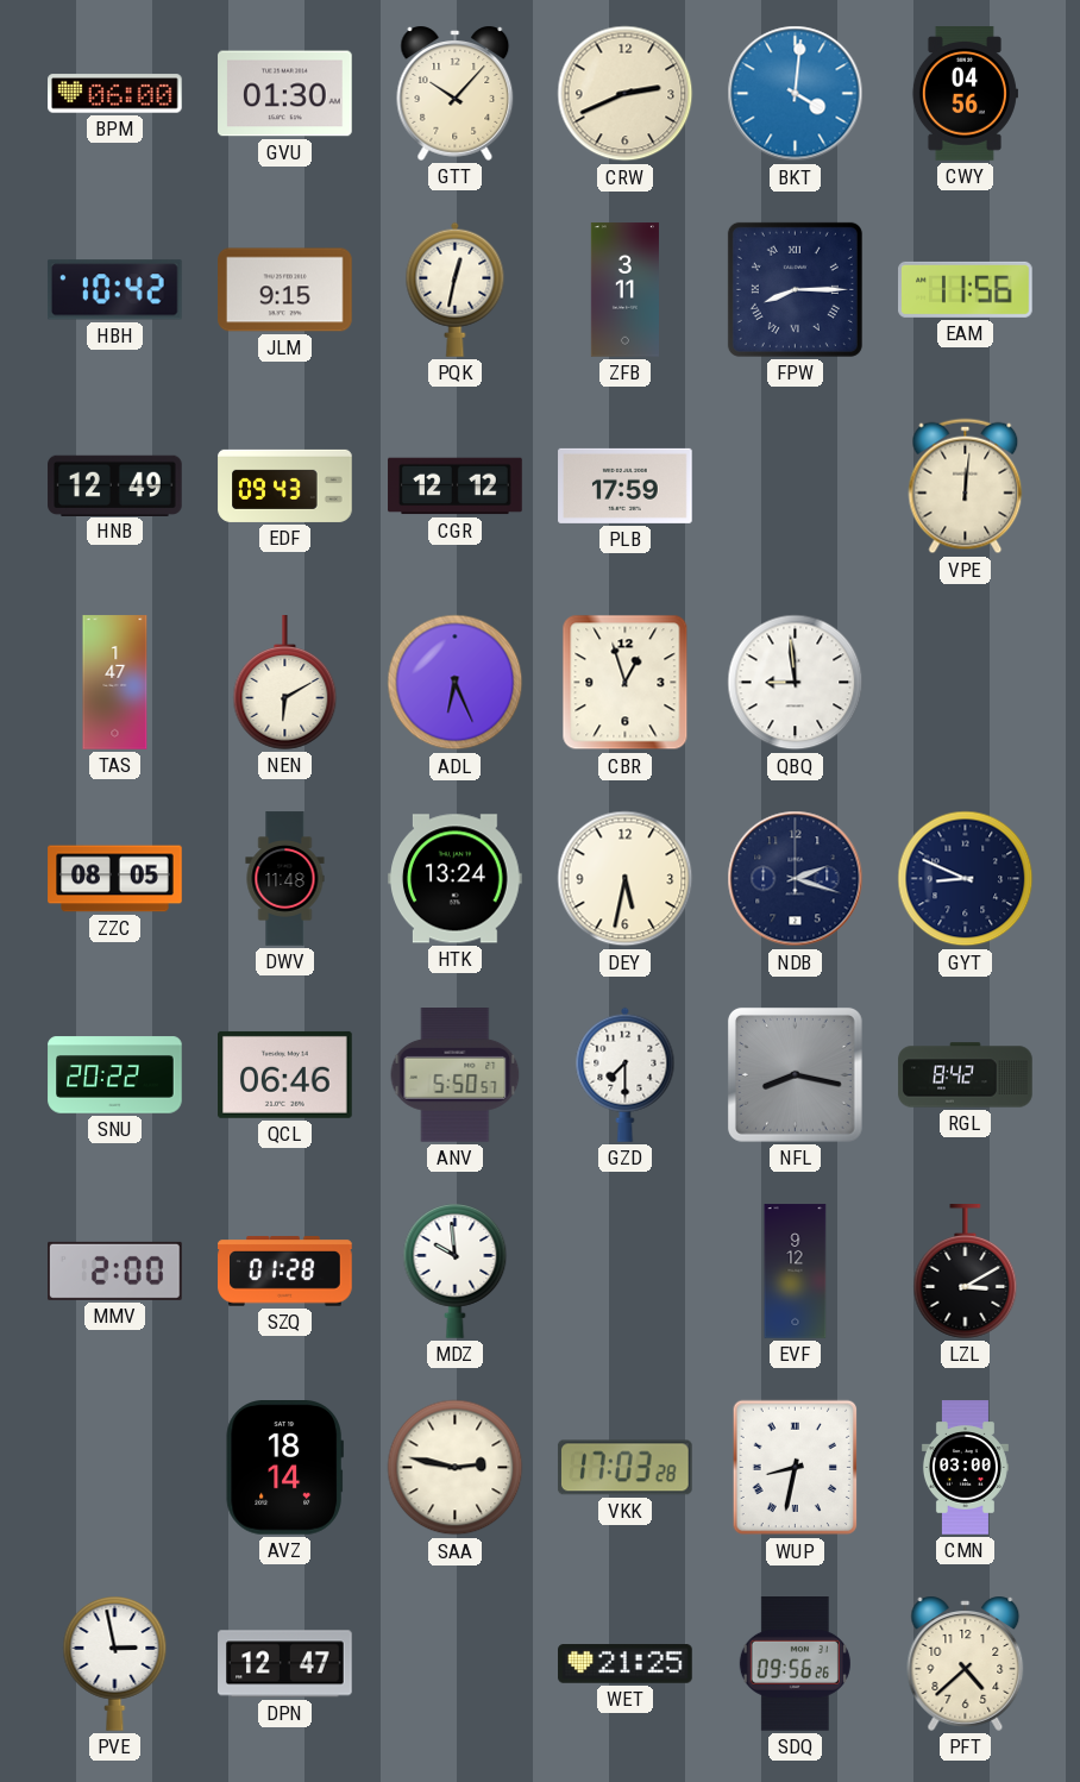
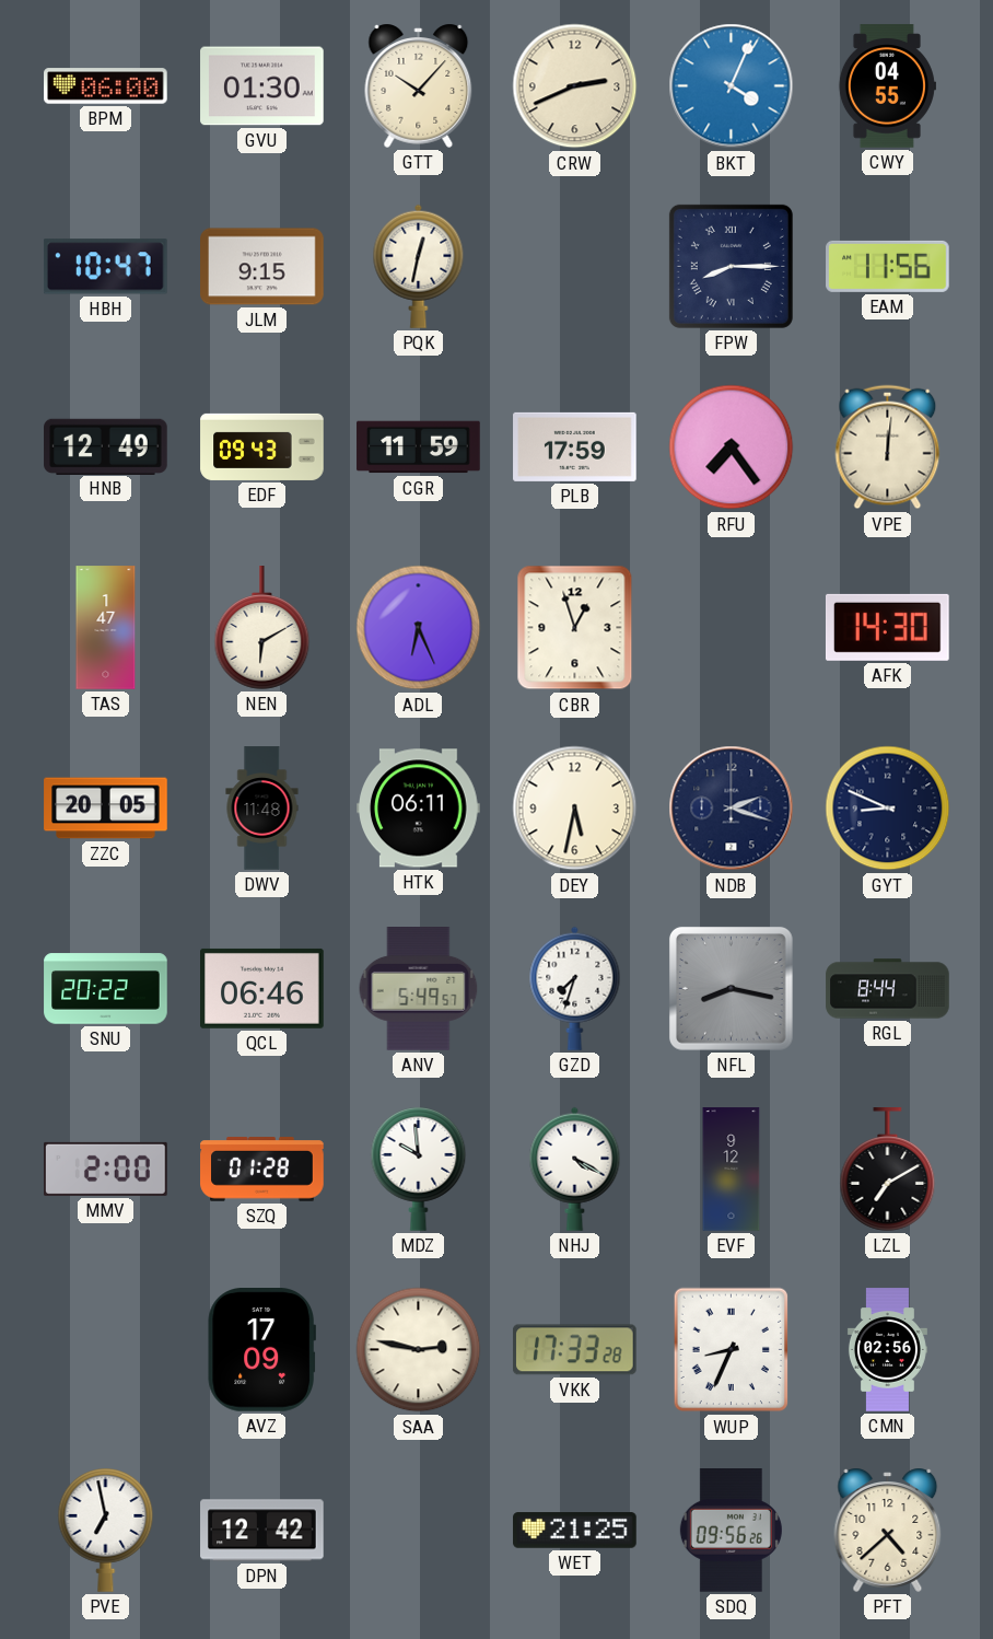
BKT: 4:01 -> 4:04
CWY: 04:56 -> 04:55
HBH: 10:42 -> 10:47
ZFB: 3:11 -> none
CGR: 12:12 -> 11:59
RFU: none -> 7:24
QBQ: 8:59 -> none
AFK: none -> 14:30
ZZC: 08:05 -> 20:05
HTK: 13:24 -> 06:11
ANV: 5:50 -> 5:49
GZD: 7:30 -> 7:33
RGL: 8:42 -> 8:44
NHJ: none -> 4:20
LZL: 3:10 -> 7:10
AVZ: 18:14 -> 17:09
VKK: 17:03 -> 17:33
WUP: 8:32 -> 8:34
CMN: 03:00 -> 02:56
PVE: 2:58 -> 6:58
DPN: 12:47 -> 12:42
